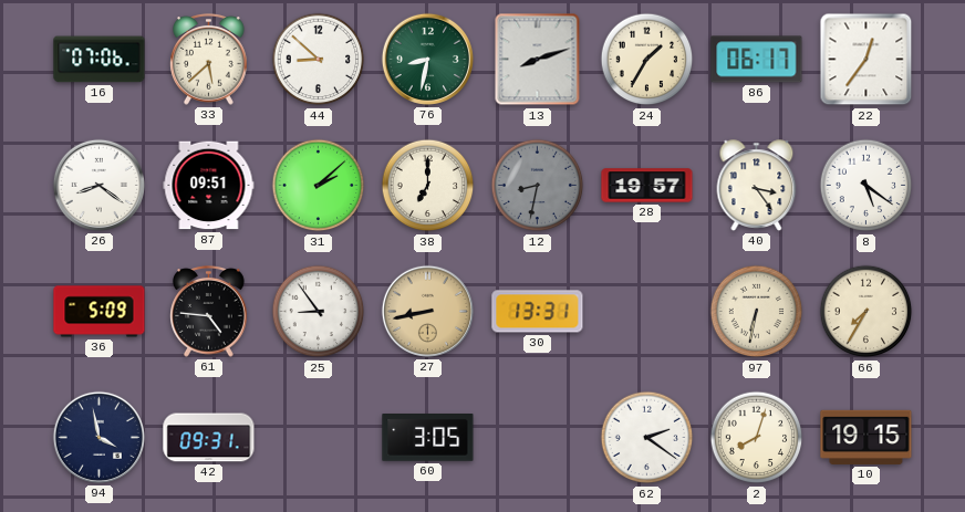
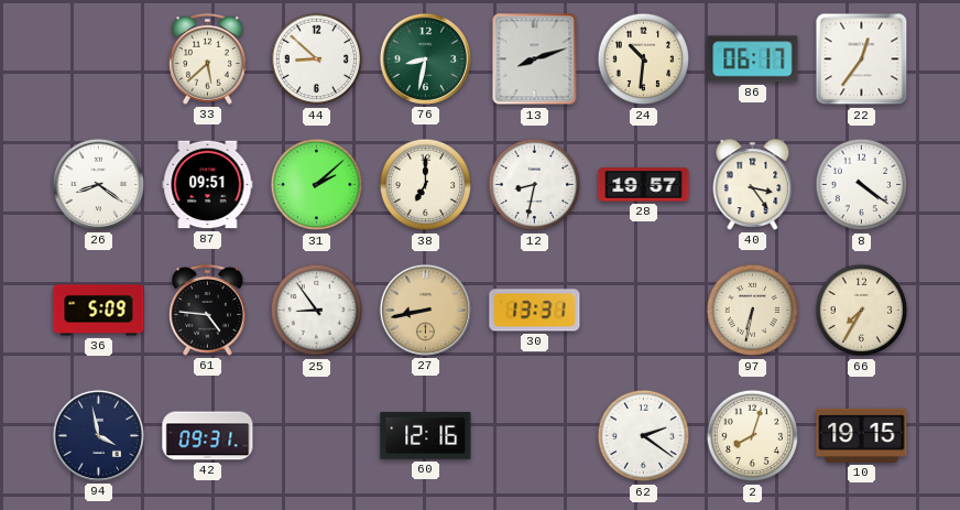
16: 07:06 -> none
24: 1:35 -> 10:31
12 dial: grey -> white
8: 5:21 -> 4:21
60: 3:05 -> 12:16
